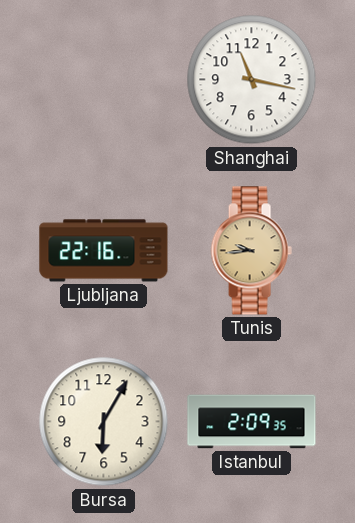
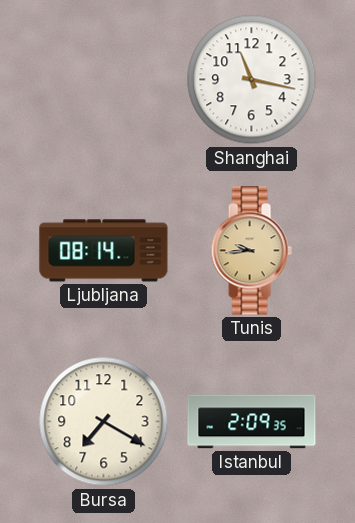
Ljubljana: 22:16 -> 08:14
Bursa: 6:05 -> 7:20
